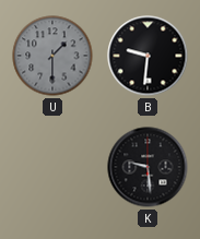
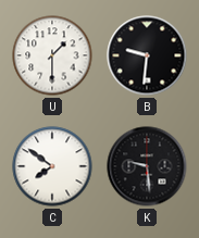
U dial: grey -> white
C: none -> 7:51
